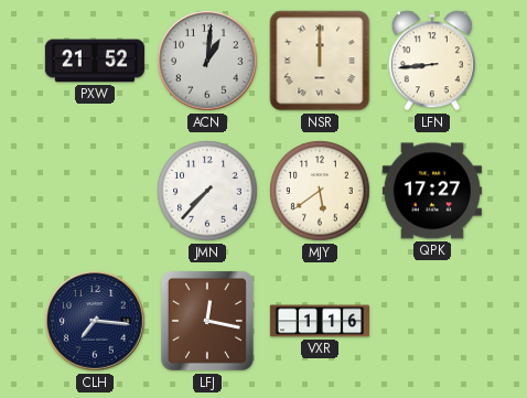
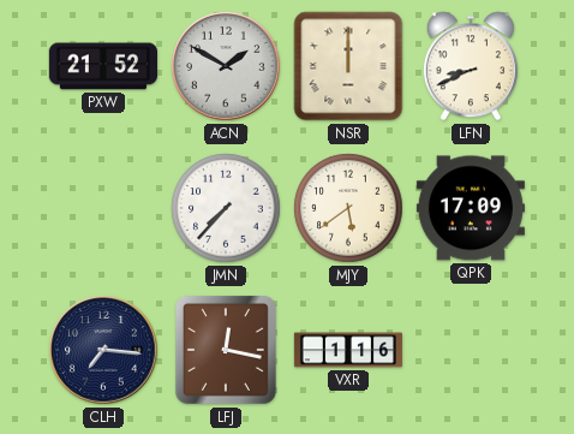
ACN: 1:01 -> 1:50
LFN: 8:44 -> 8:41
QPK: 17:27 -> 17:09
